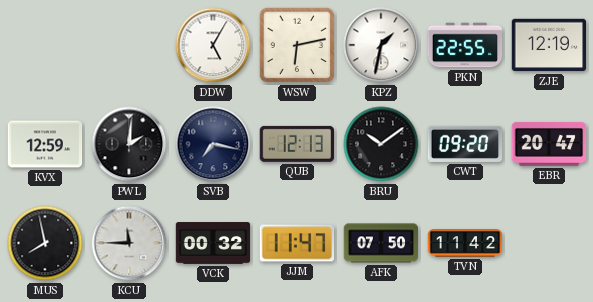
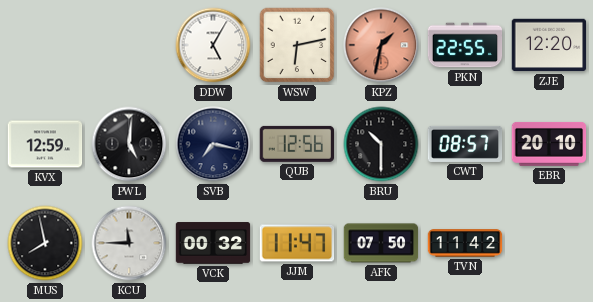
KPZ dial: white -> salmon
ZJE: 12:19 -> 12:20
PWL: 2:01 -> 5:01
QUB: 12:13 -> 12:56
BRU: 10:09 -> 10:30
CWT: 09:20 -> 08:57
EBR: 20:47 -> 20:10
